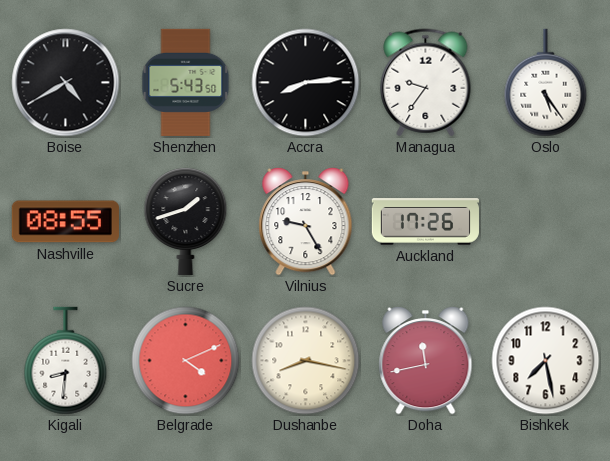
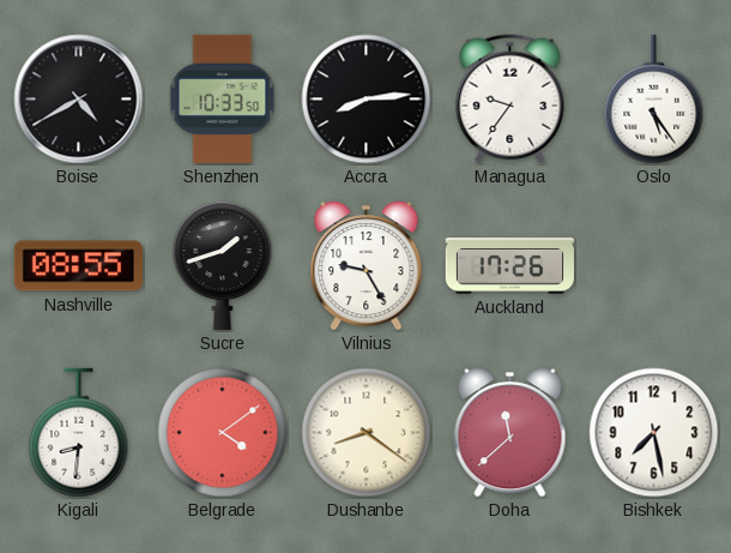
Shenzhen: 5:43 -> 10:33
Belgrade: 4:11 -> 4:09
Dushanbe: 8:17 -> 8:21
Doha: 11:43 -> 11:38
